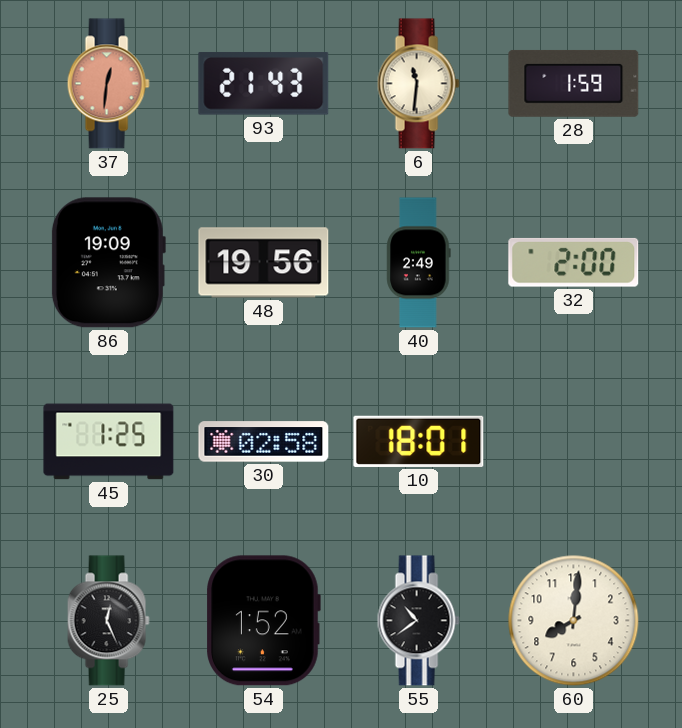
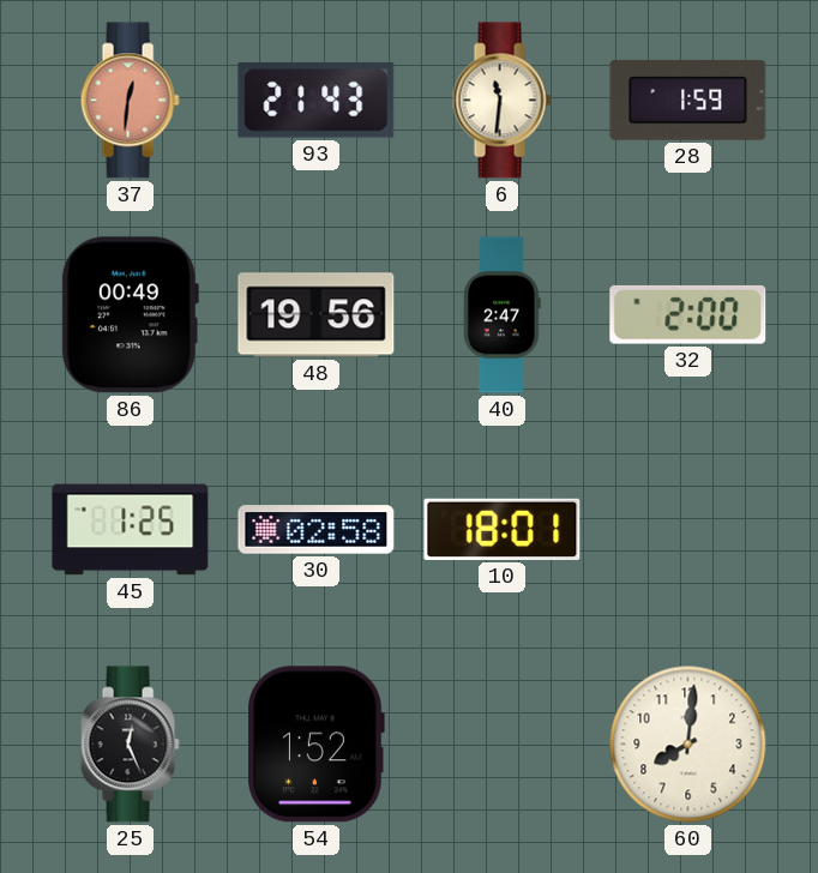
86: 19:09 -> 00:49
40: 2:49 -> 2:47
55: 10:39 -> none
